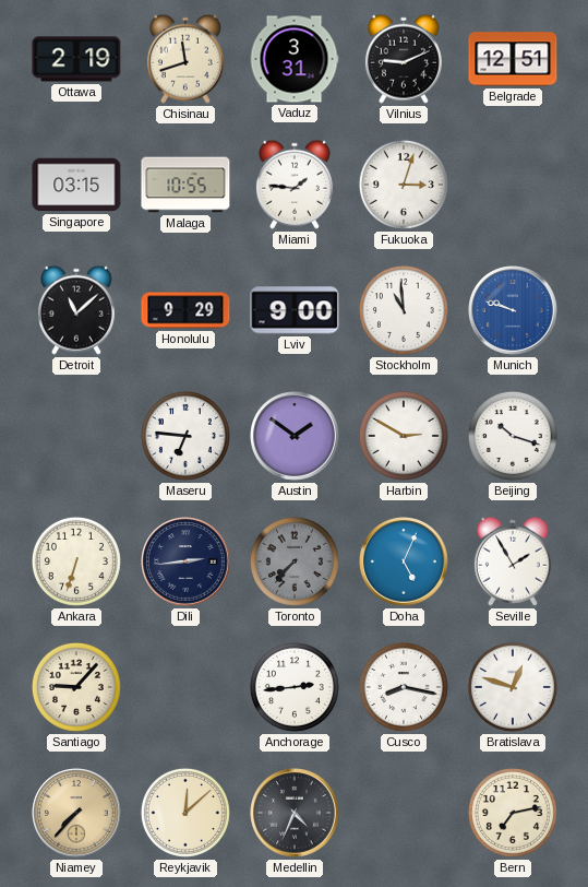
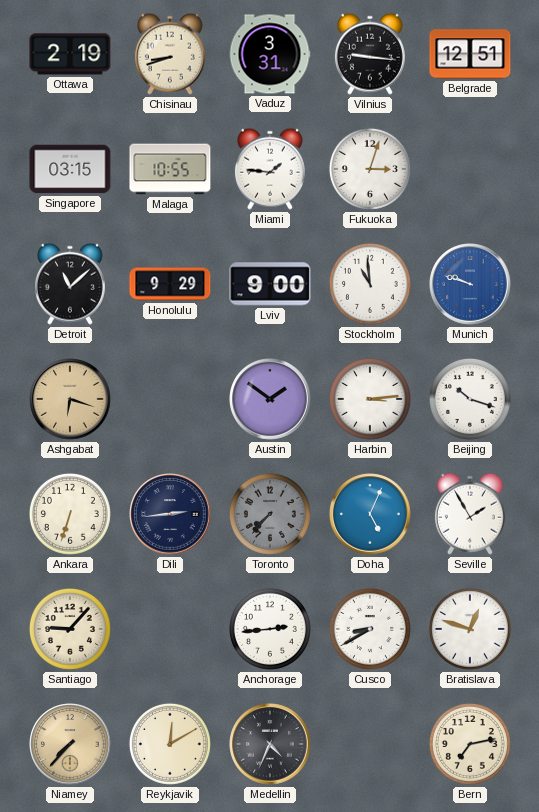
Chisinau: 11:42 -> 8:42
Vilnius: 9:11 -> 9:16
Ashgabat: none -> 6:18
Maseru: 6:46 -> none
Harbin: 2:50 -> 3:14
Cusco: 8:17 -> 8:40
Reykjavik: 12:08 -> 12:10
